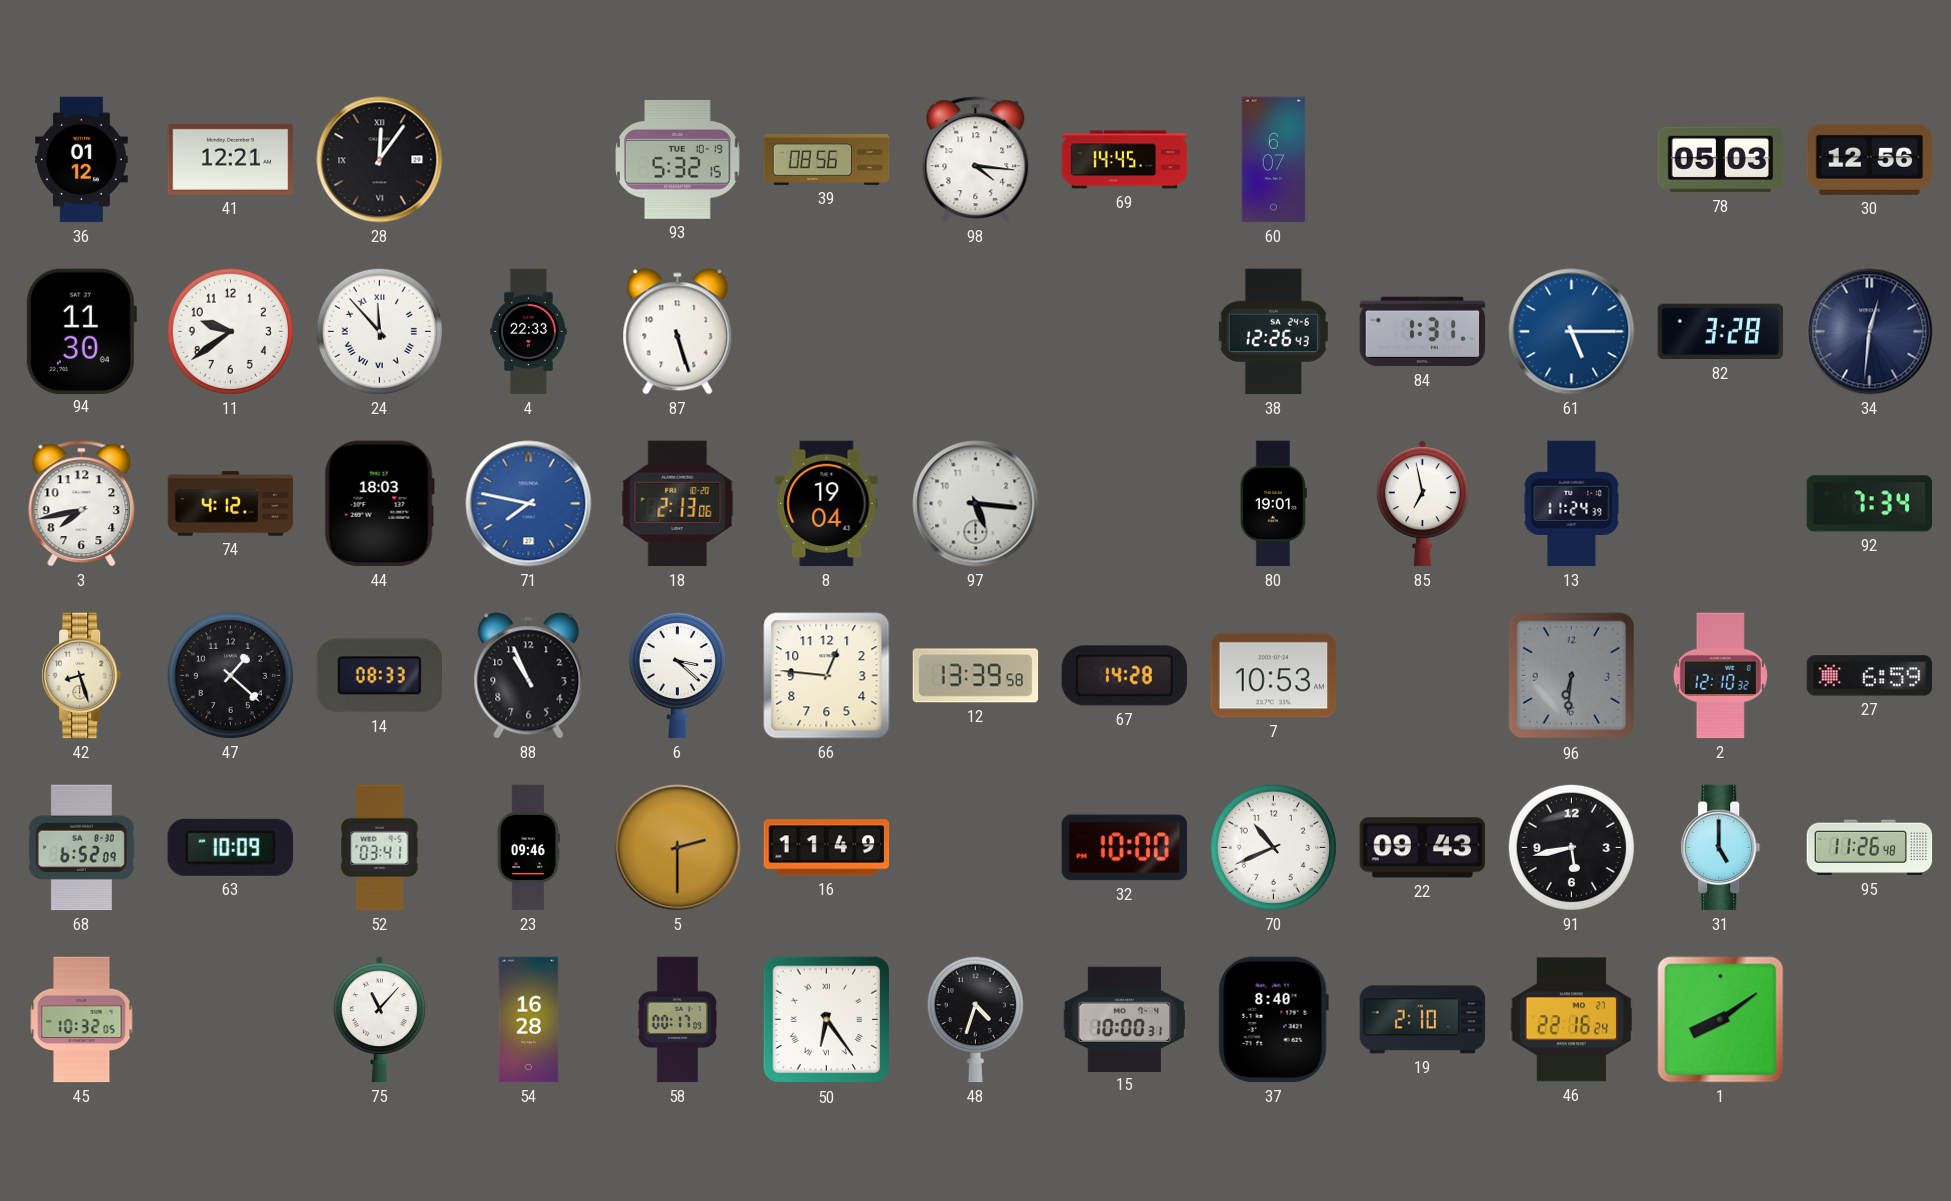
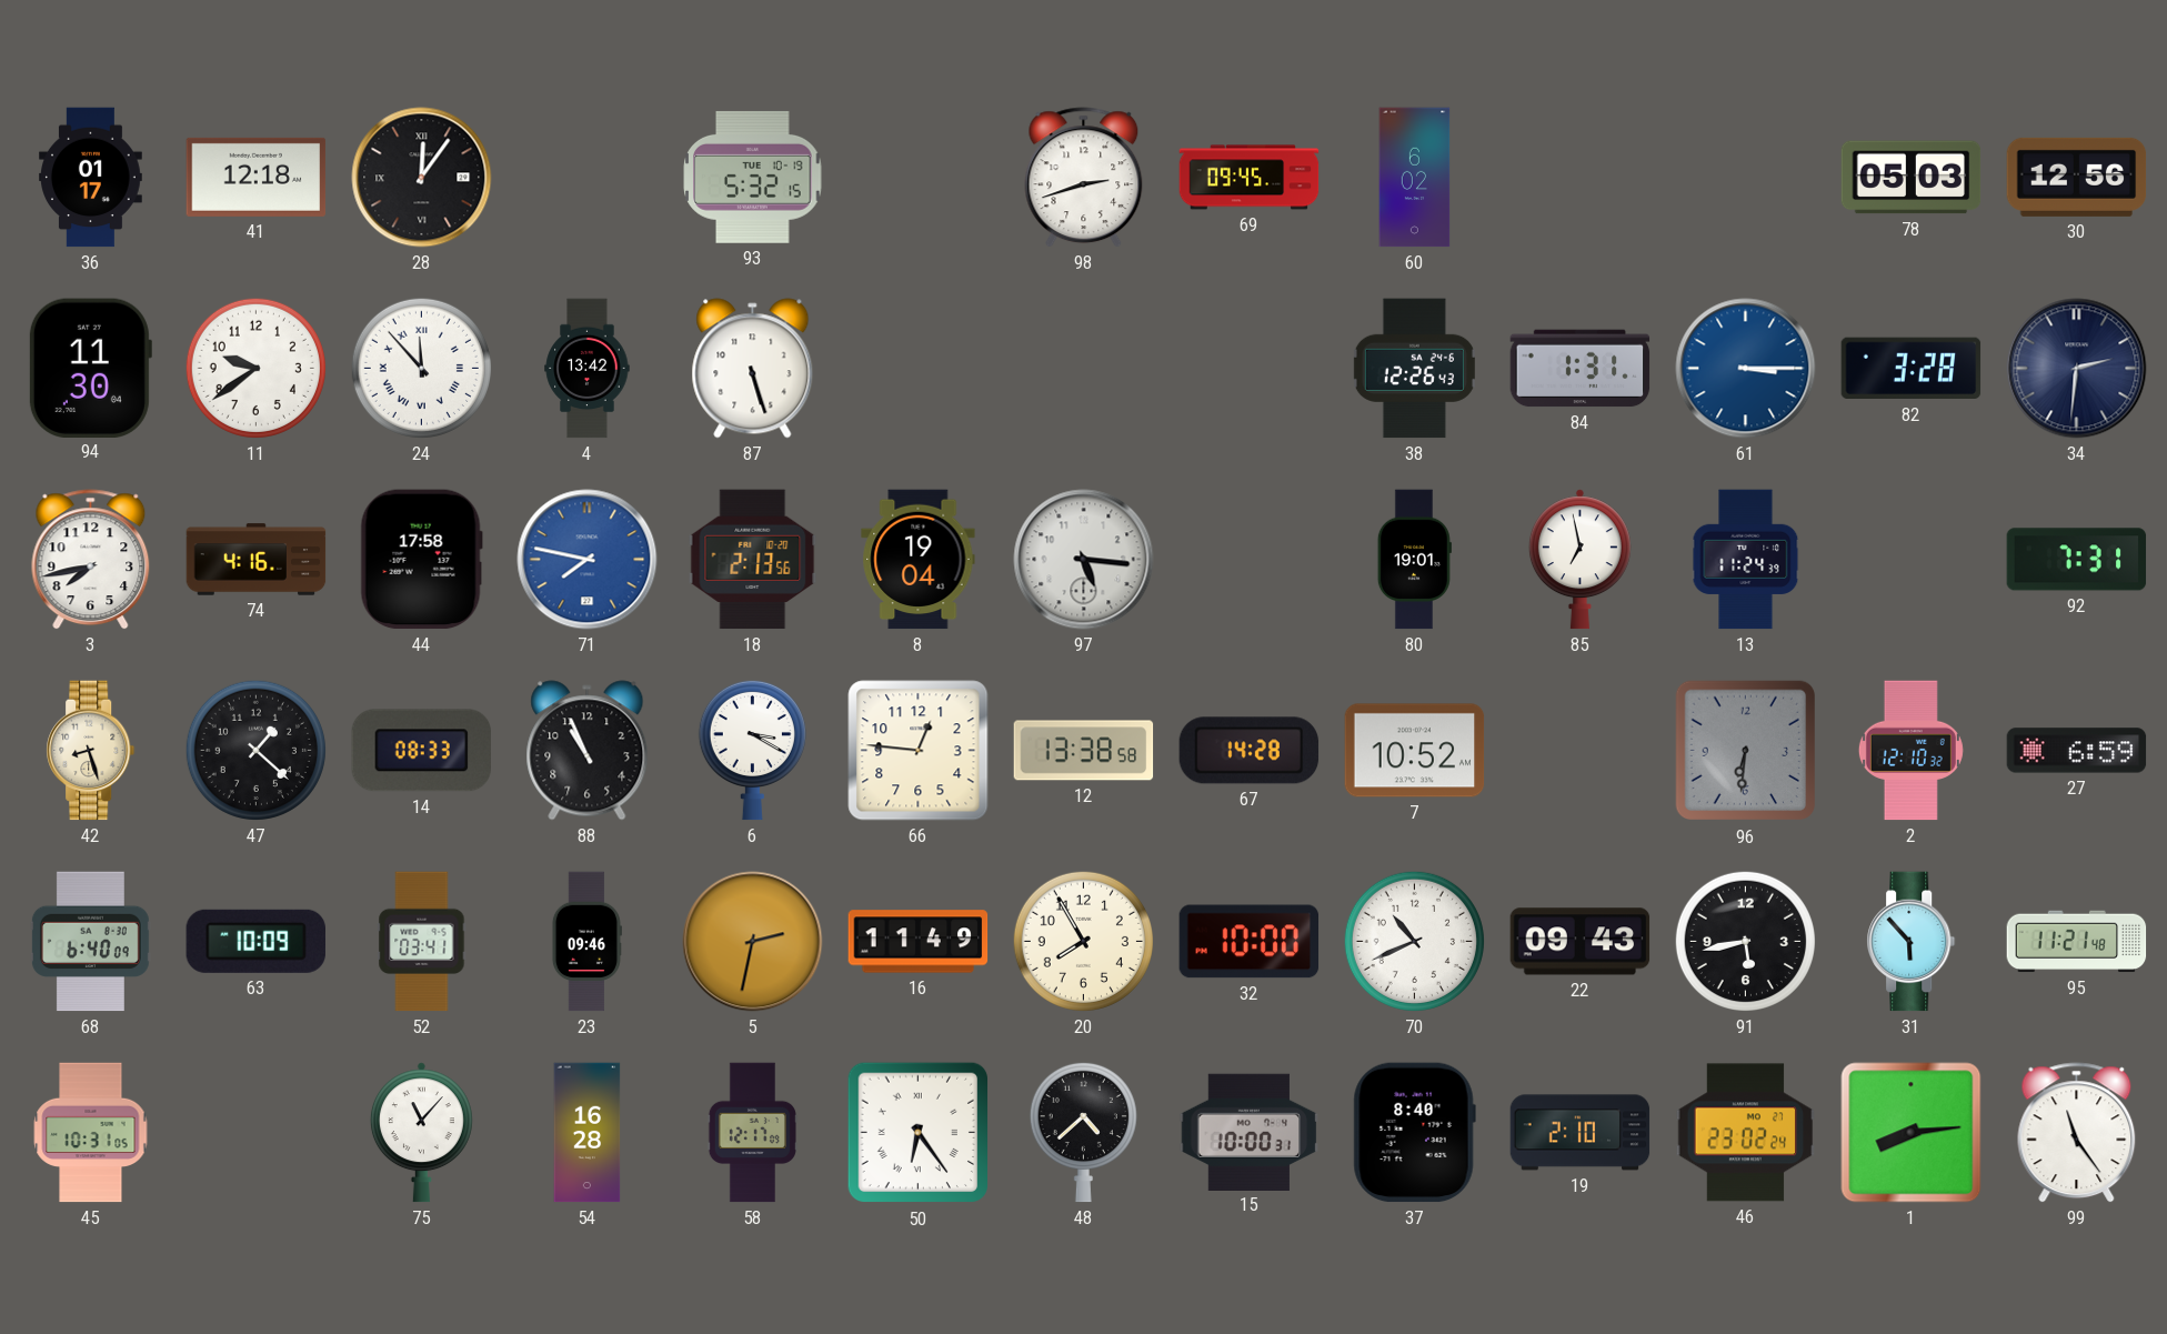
36: 01:12 -> 01:17
41: 12:21 -> 12:18
39: 08:56 -> none
98: 4:16 -> 2:42
69: 14:45 -> 09:45
60: 6:07 -> 6:02
4: 22:33 -> 13:42
61: 5:15 -> 3:15
34: 12:31 -> 2:31
74: 4:12 -> 4:16
44: 18:03 -> 17:58
18: 2:13:06 -> 2:13:56
92: 7:34 -> 7:31
6: 3:22 -> 3:20
12: 13:39 -> 13:38
7: 10:53 -> 10:52
68: 6:52 -> 6:40
5: 2:30 -> 2:32
20: none -> 7:55
31: 5:00 -> 5:53
95: 11:26 -> 11:21
45: 10:32 -> 10:31
58: 00:17 -> 12:17
48: 4:33 -> 4:38
46: 22:16 -> 23:02
1: 8:09 -> 8:14
99: none -> 11:24
